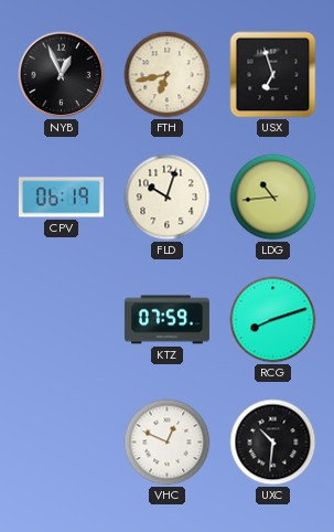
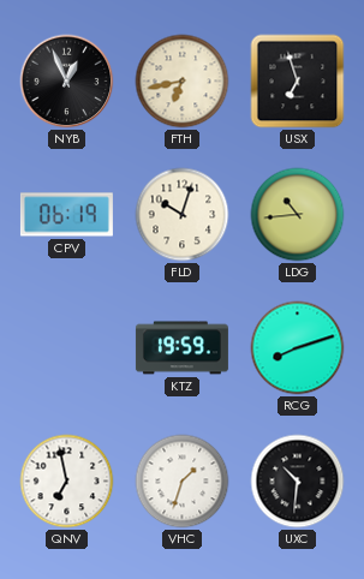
KTZ: 07:59 -> 19:59
QNV: none -> 6:58
VHC: 12:49 -> 1:33
